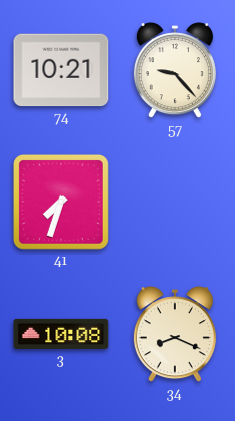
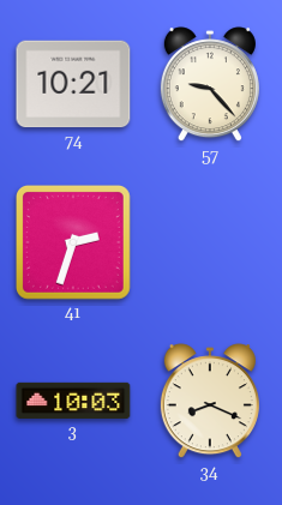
41: 7:33 -> 2:33
3: 10:08 -> 10:03
